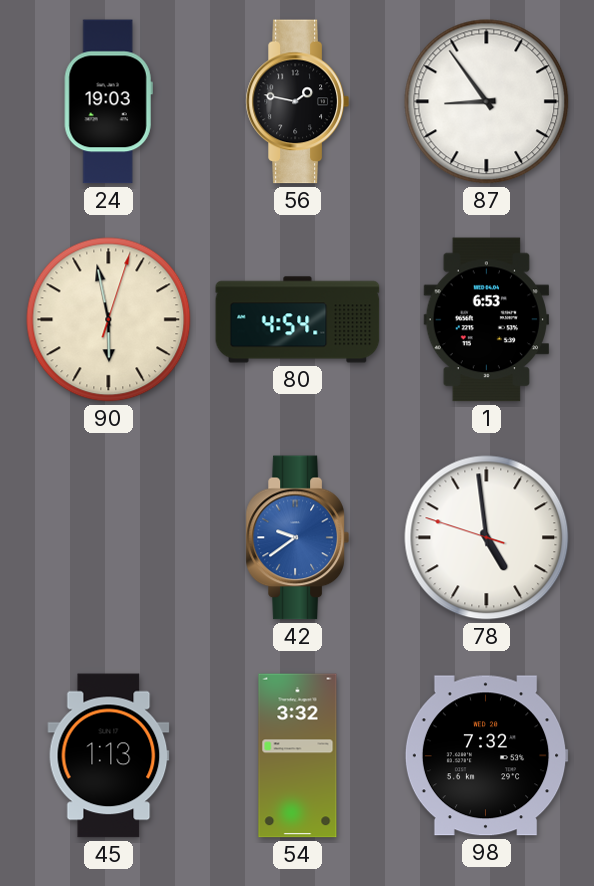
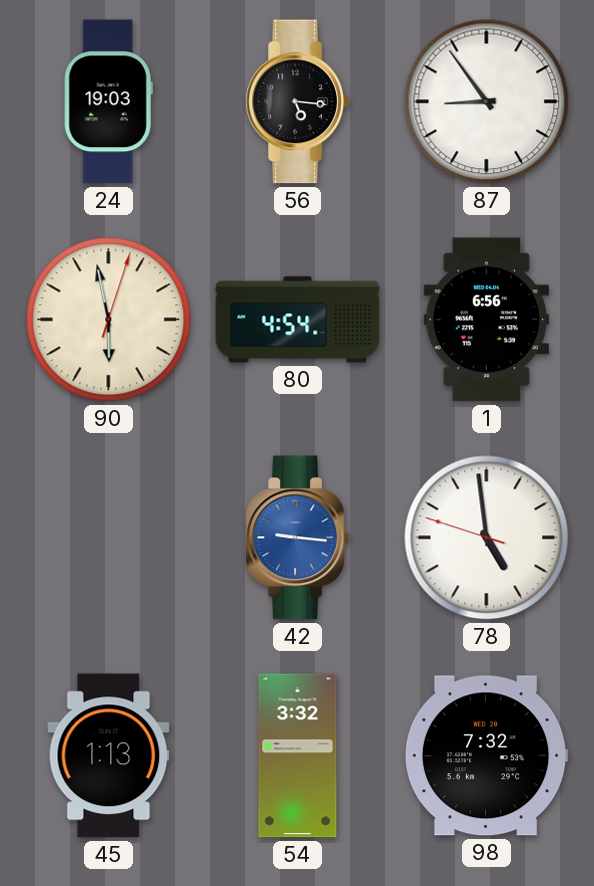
56: 1:47 -> 5:16
1: 6:53 -> 6:56
42: 9:39 -> 9:16
